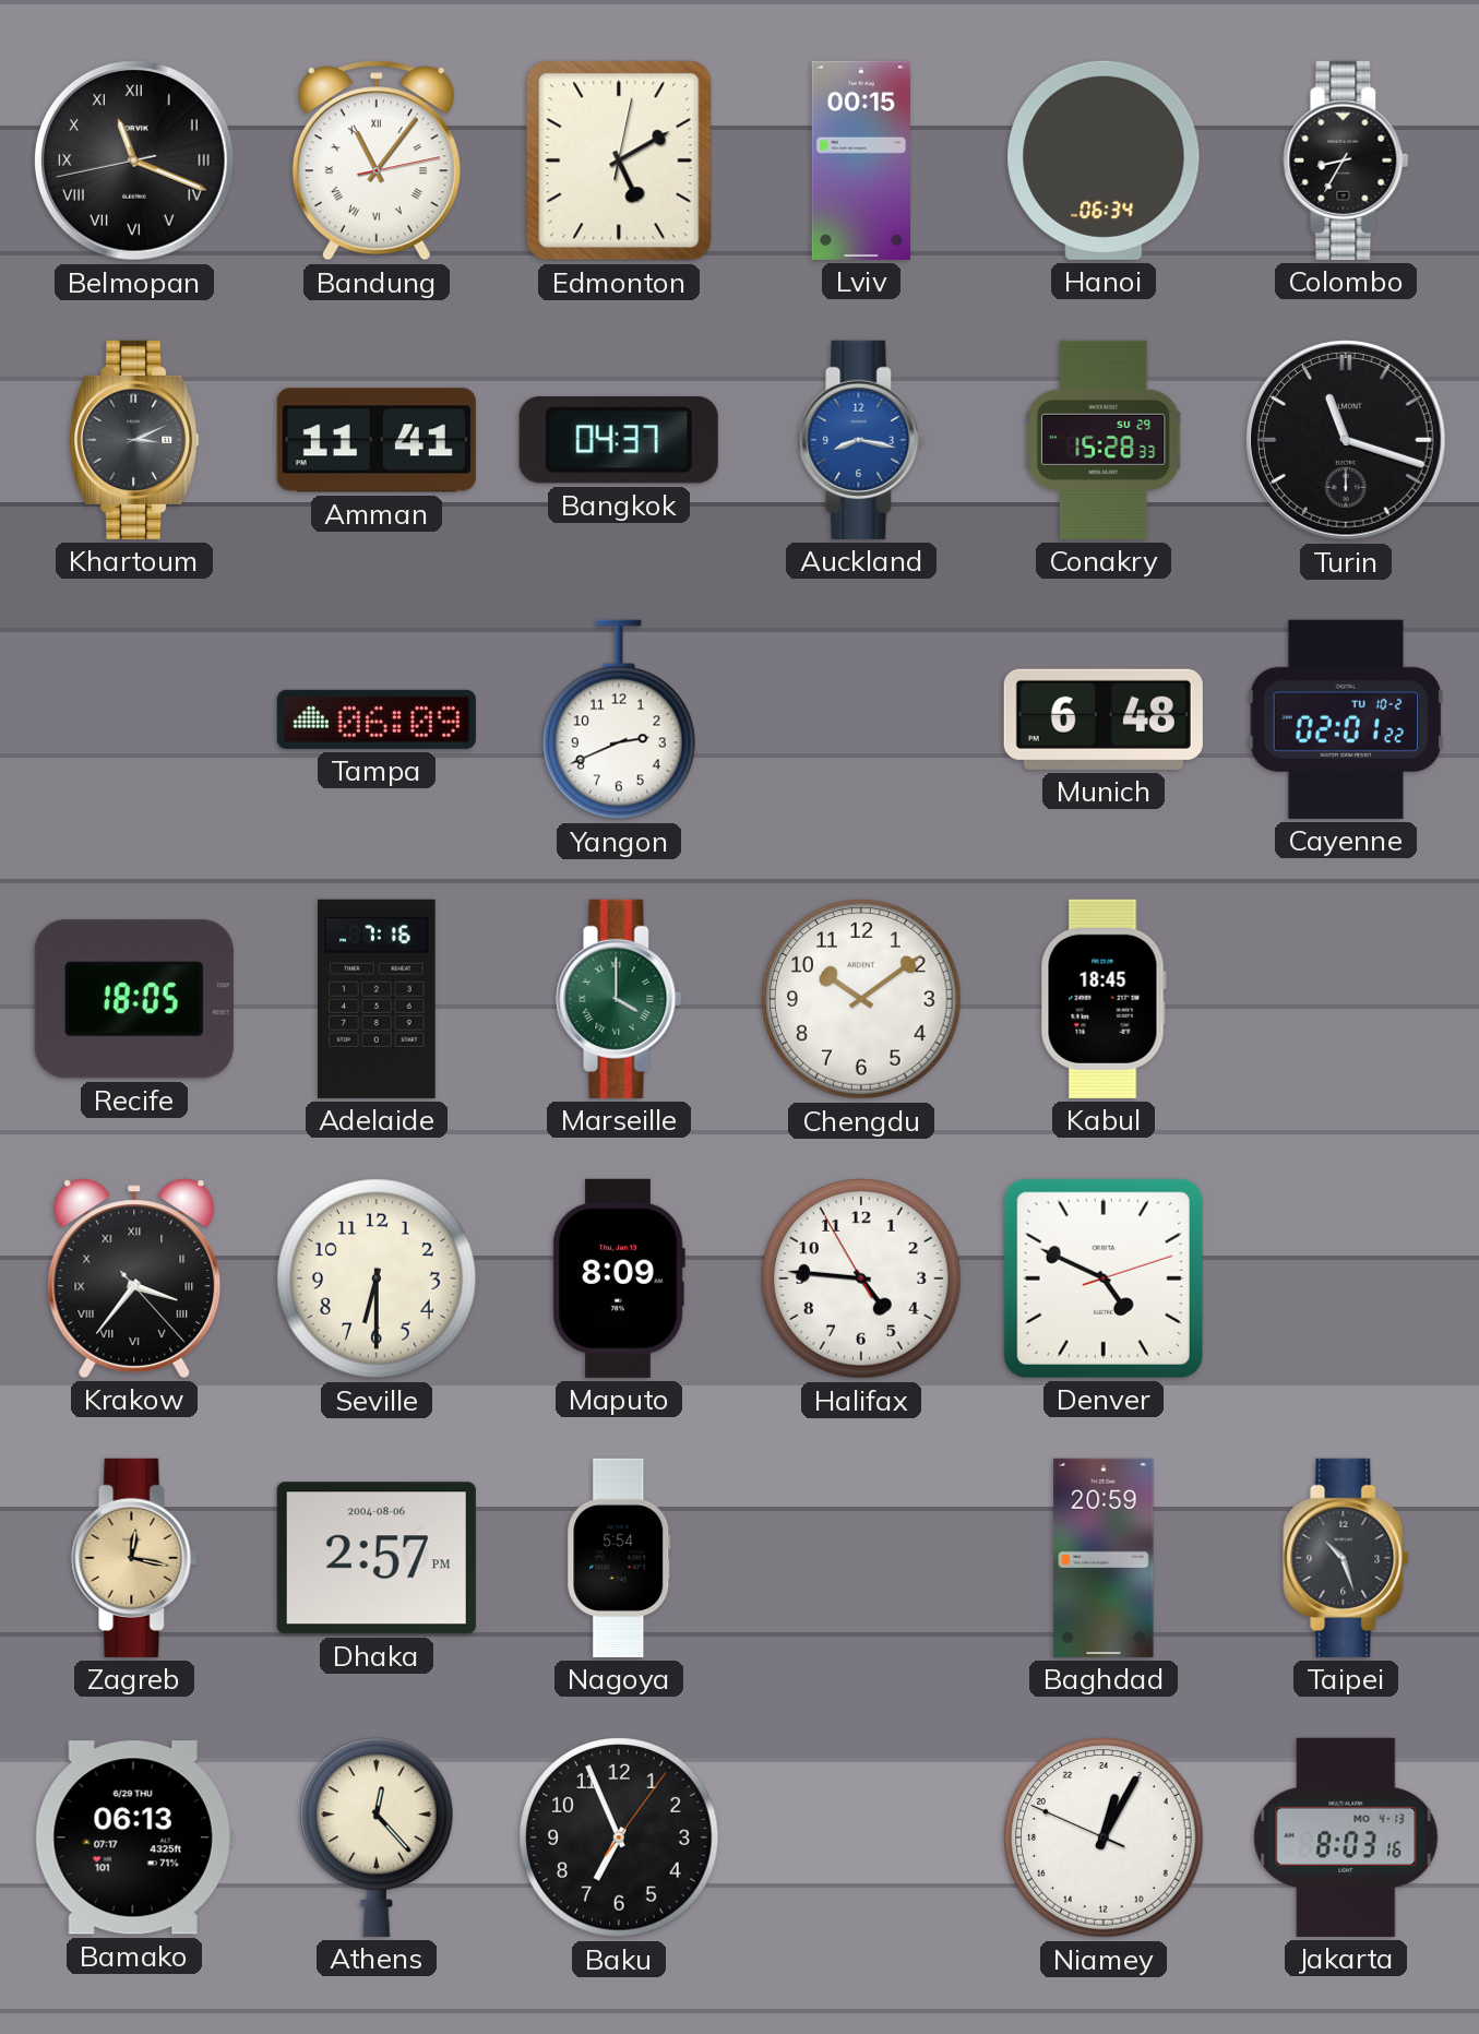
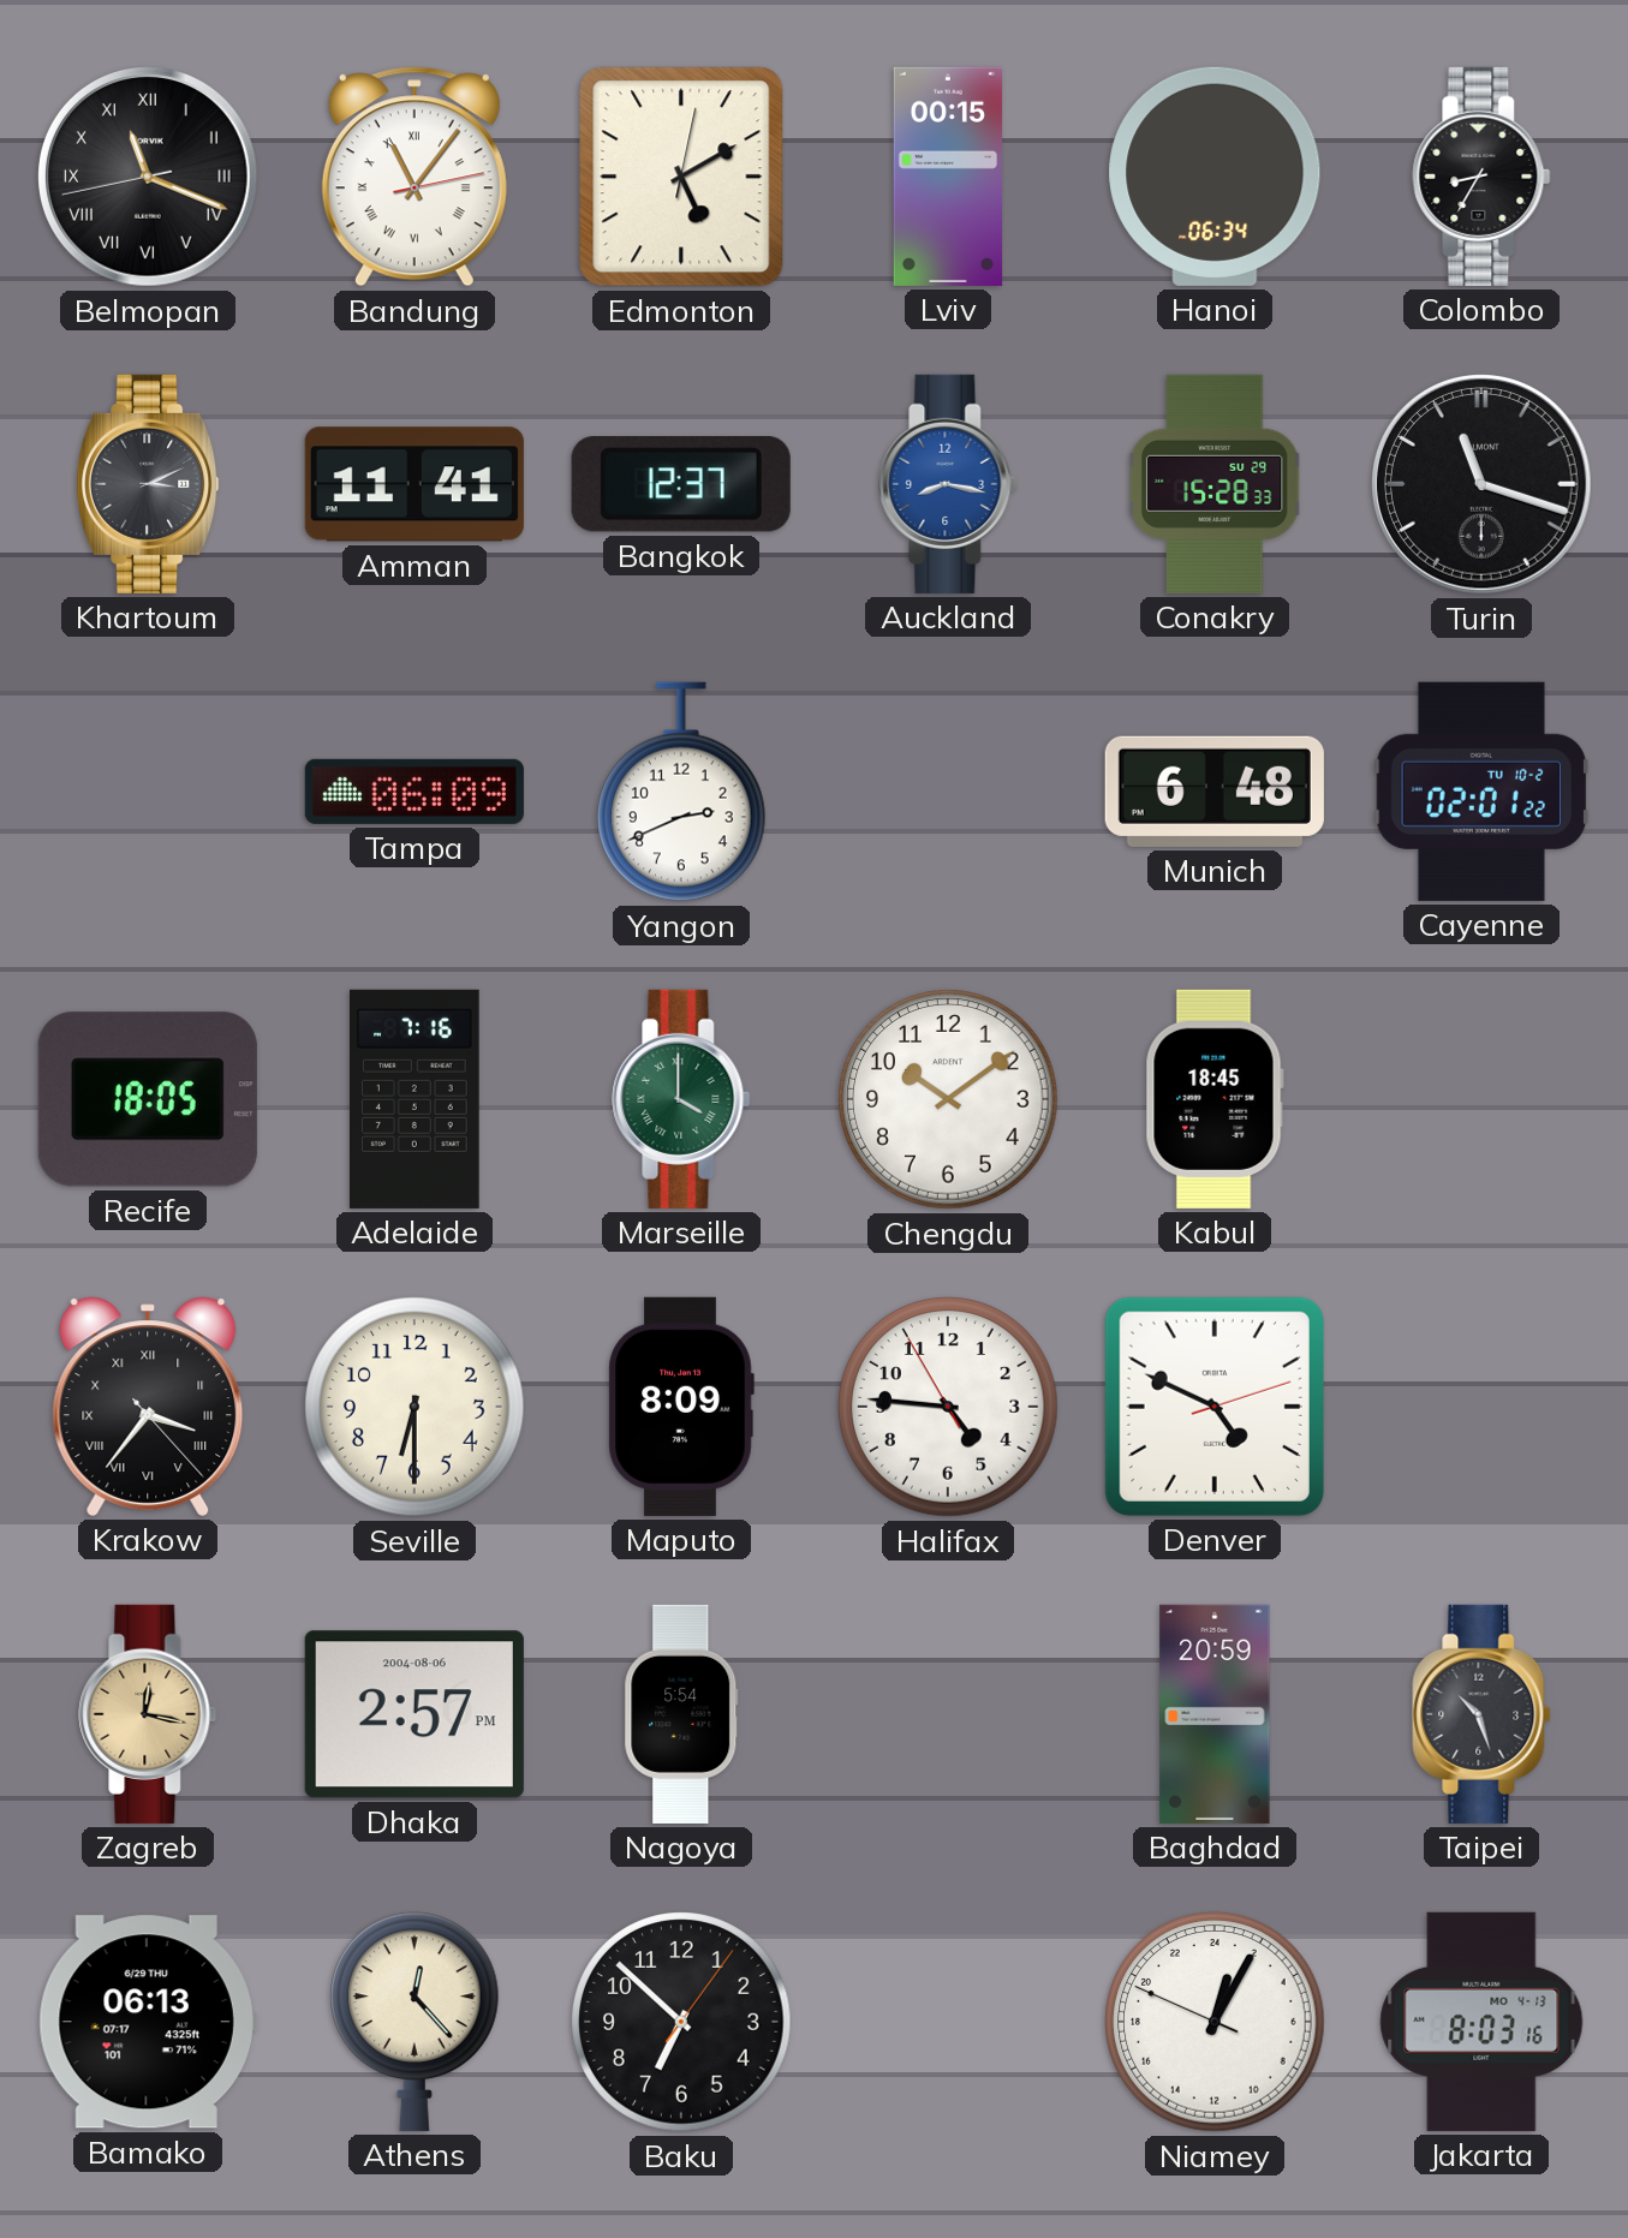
Bangkok: 04:37 -> 12:37
Baku: 6:56 -> 6:52
